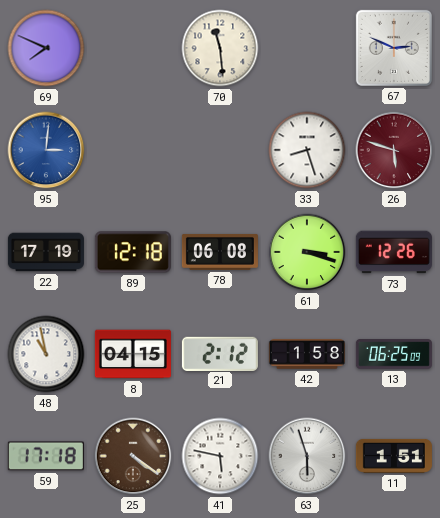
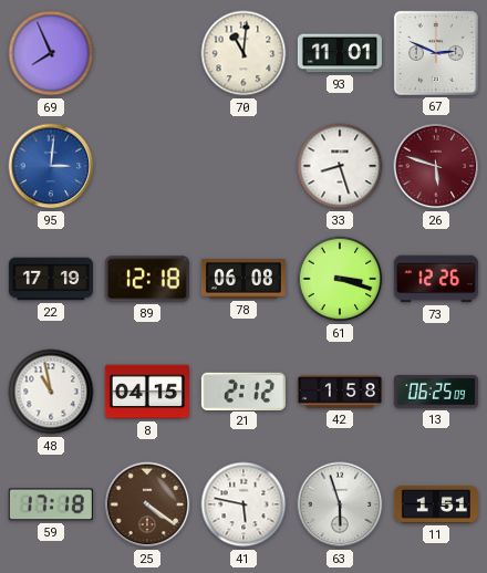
69: 7:49 -> 7:56
70: 11:29 -> 11:01
93: none -> 11:01
